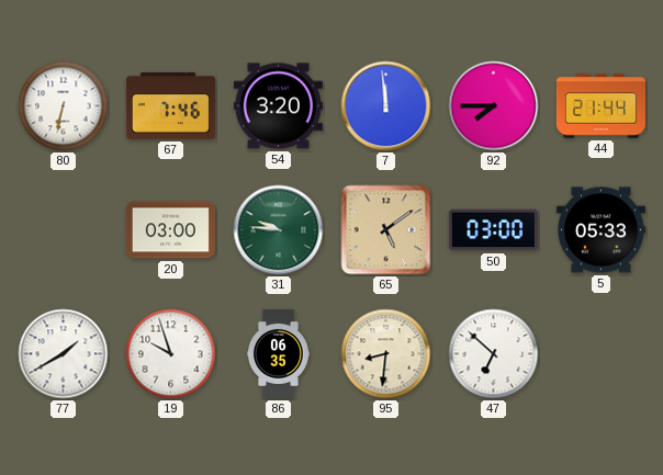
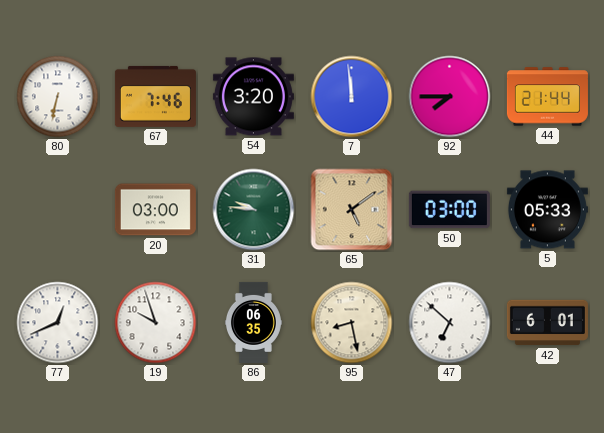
77: 1:40 -> 12:41
95: 8:31 -> 8:28
42: none -> 6:01
